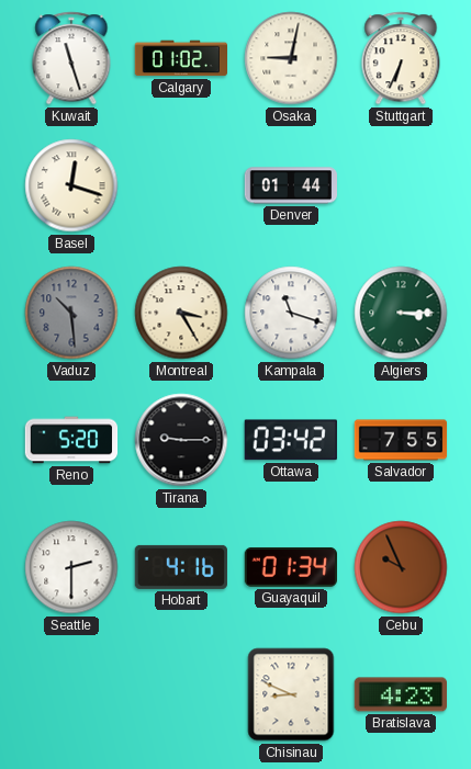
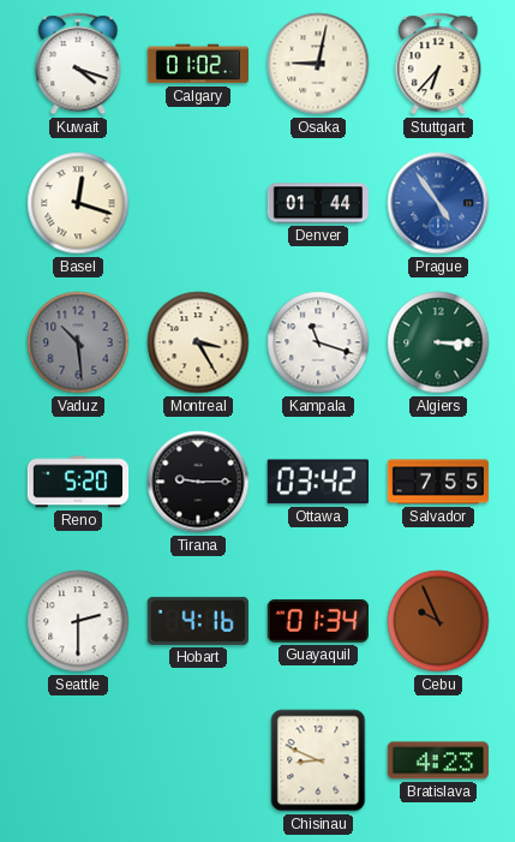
Kuwait: 11:27 -> 4:18
Stuttgart: 6:34 -> 6:37
Prague: none -> 4:54
